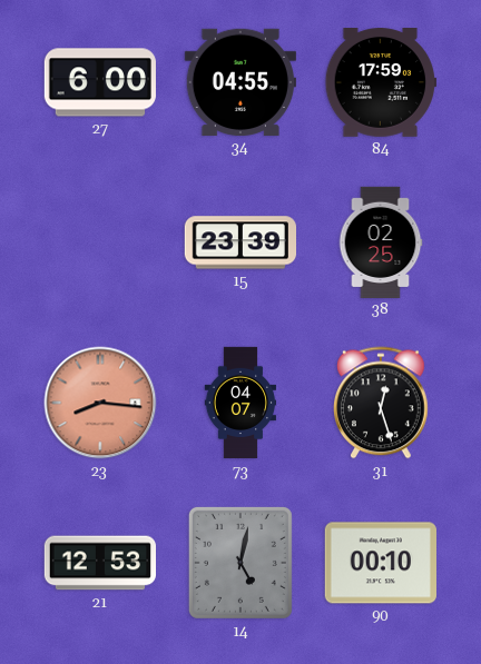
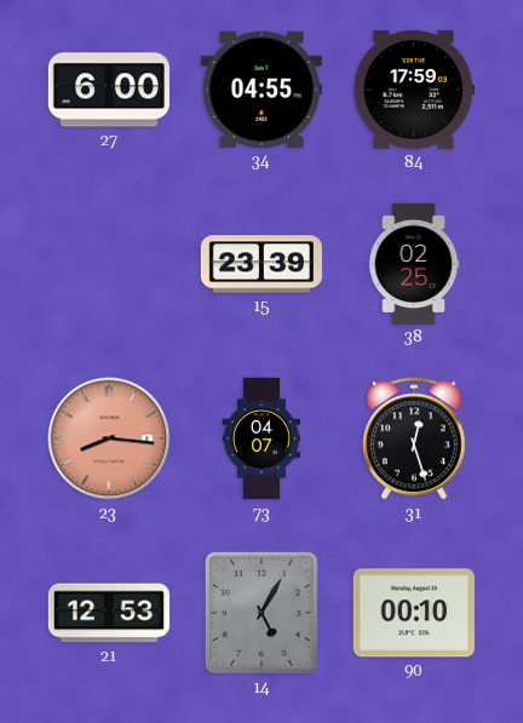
14: 5:02 -> 5:05
